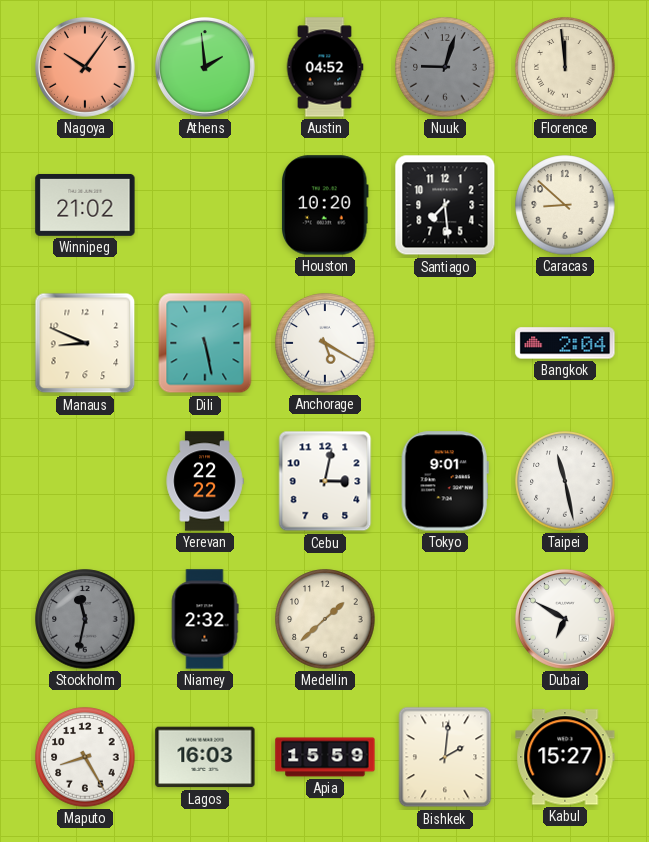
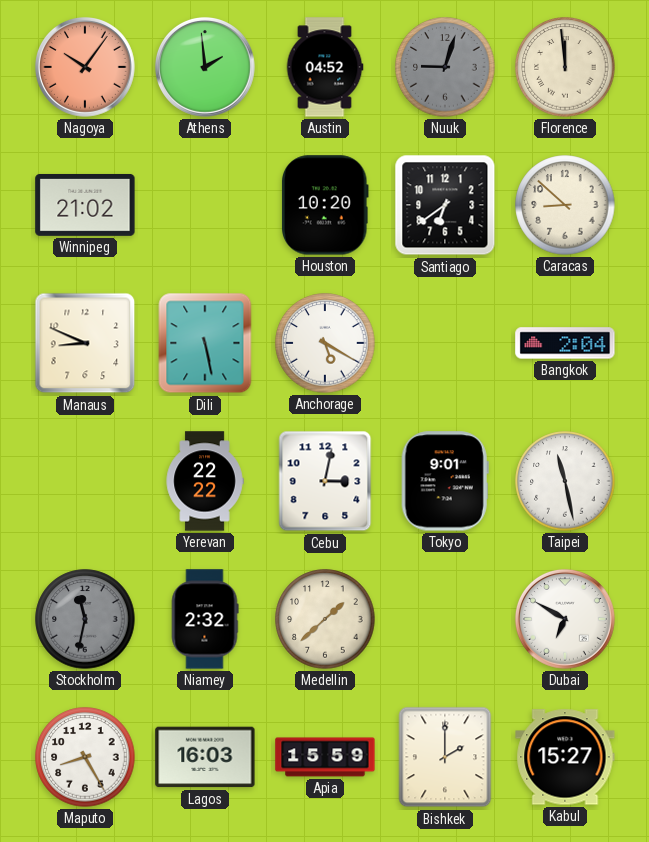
Santiago: 7:29 -> 6:39
Bishkek: 2:01 -> 2:00
